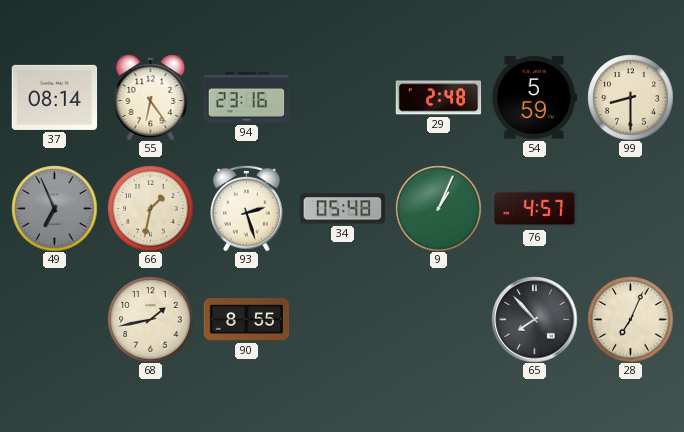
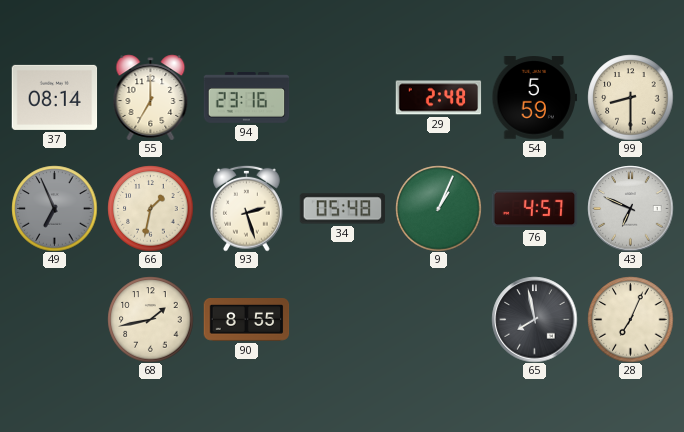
55: 6:24 -> 7:00
43: none -> 6:49
65: 7:53 -> 7:58
